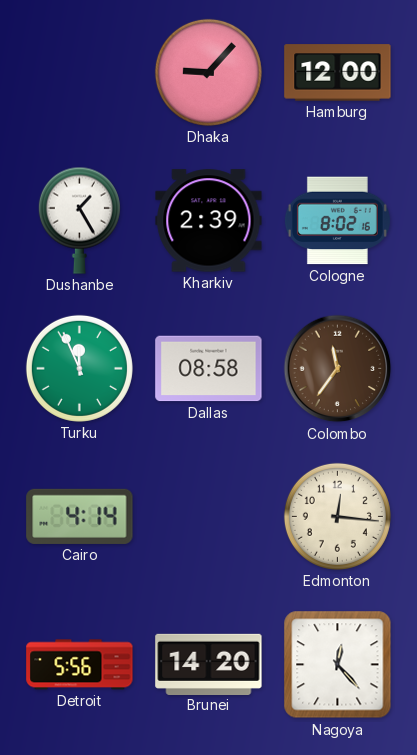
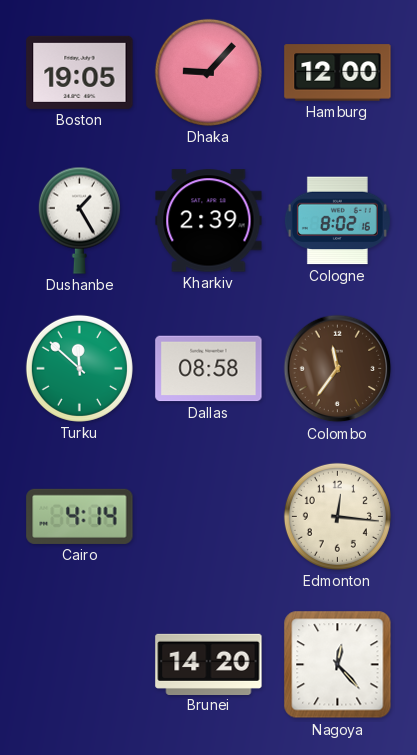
Boston: none -> 19:05
Turku: 11:56 -> 11:52
Detroit: 5:56 -> none
